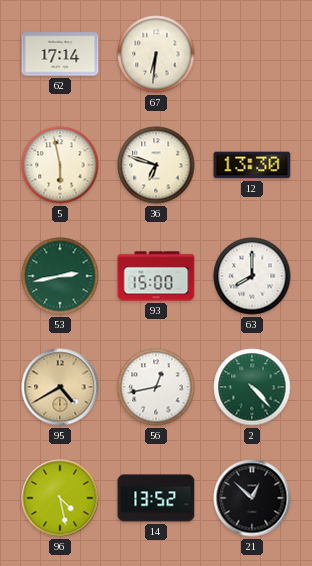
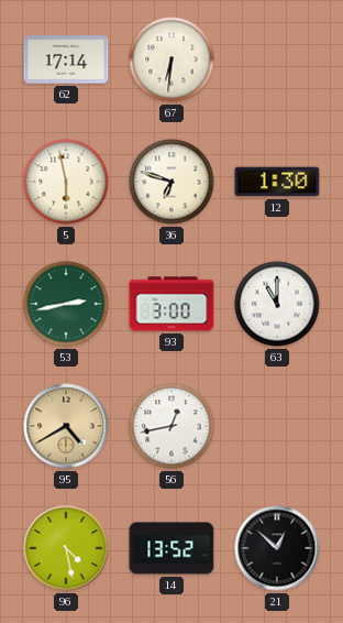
12: 13:30 -> 1:30
93: 15:00 -> 3:00
63: 8:00 -> 11:00
2: 4:23 -> none
